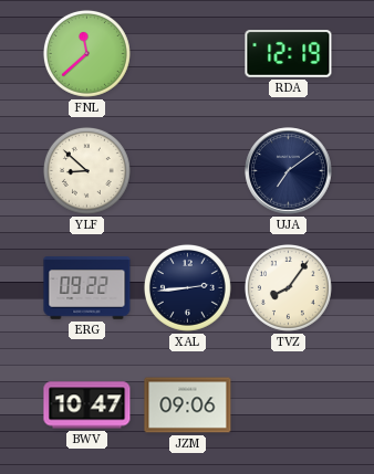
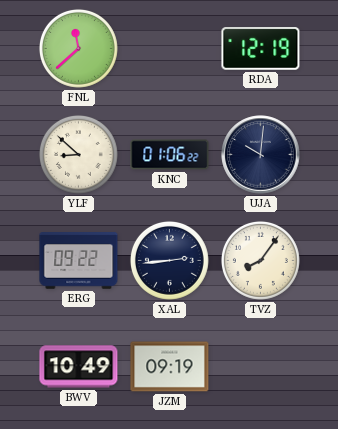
KNC: none -> 01:06
UJA: 7:09 -> 10:01
BWV: 10:47 -> 10:49
JZM: 09:06 -> 09:19
